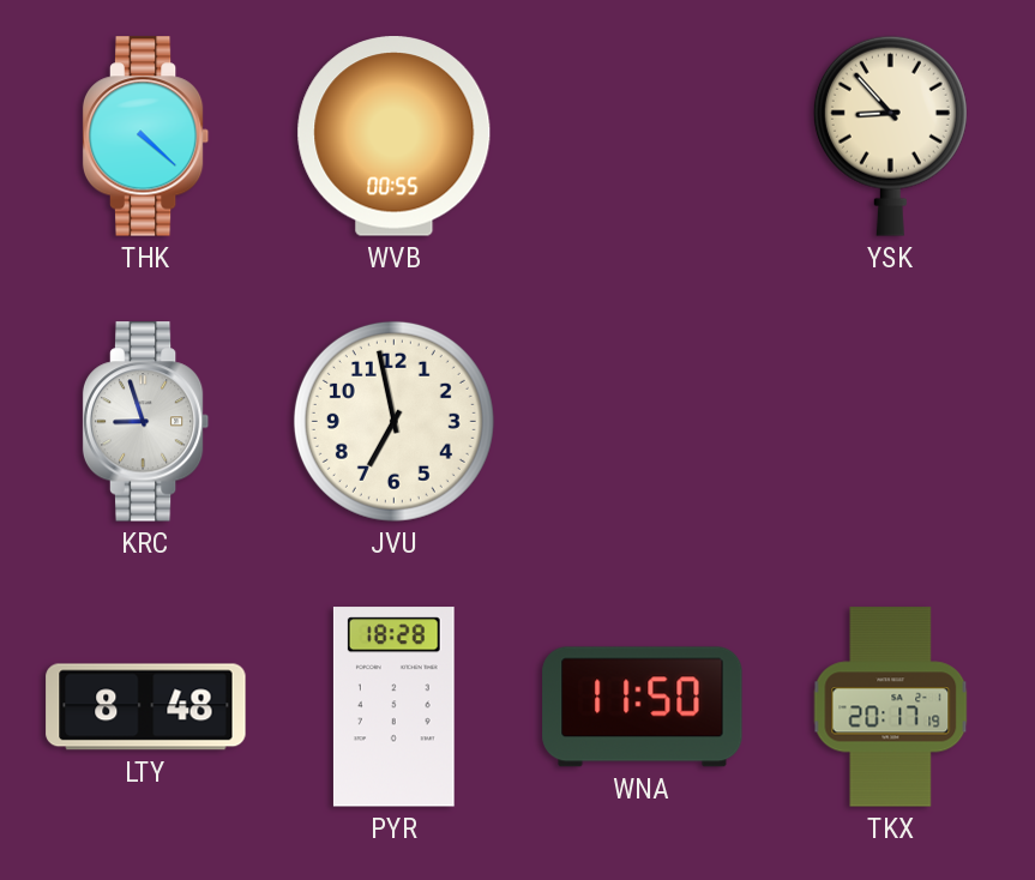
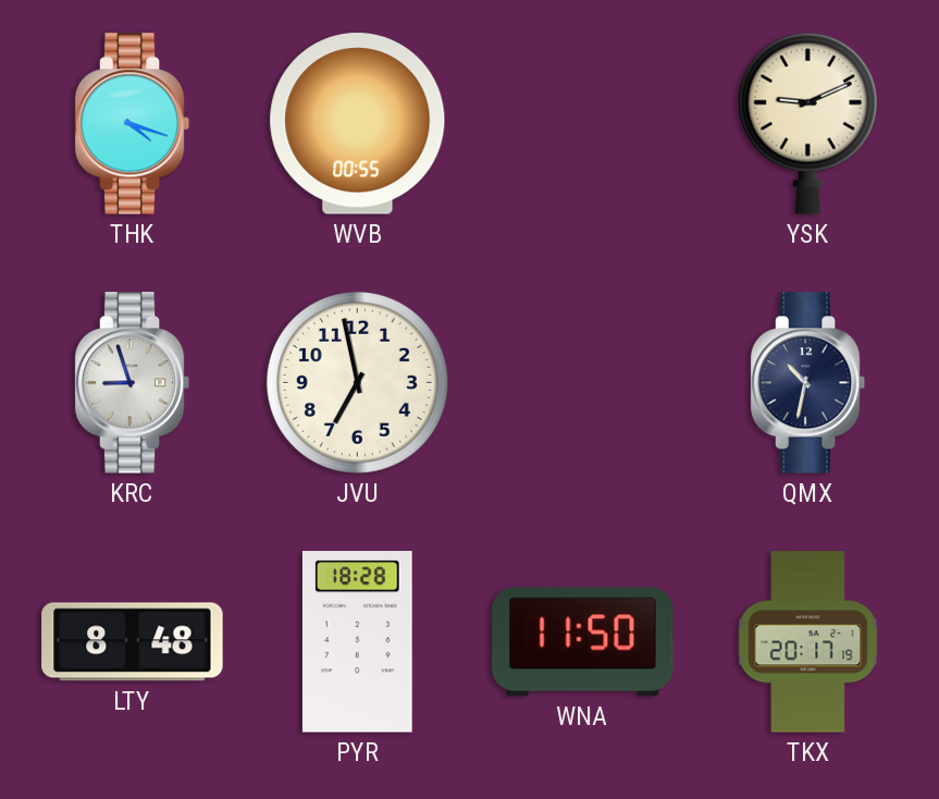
THK: 4:22 -> 4:18
YSK: 8:53 -> 9:11
QMX: none -> 10:32
